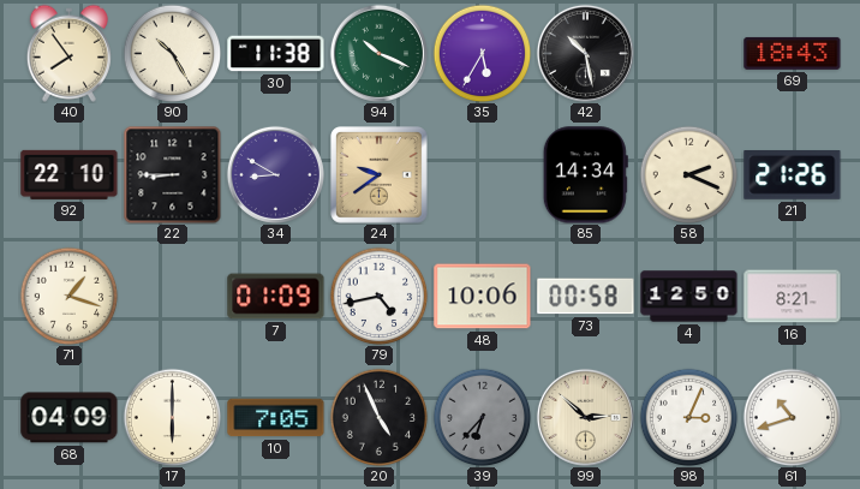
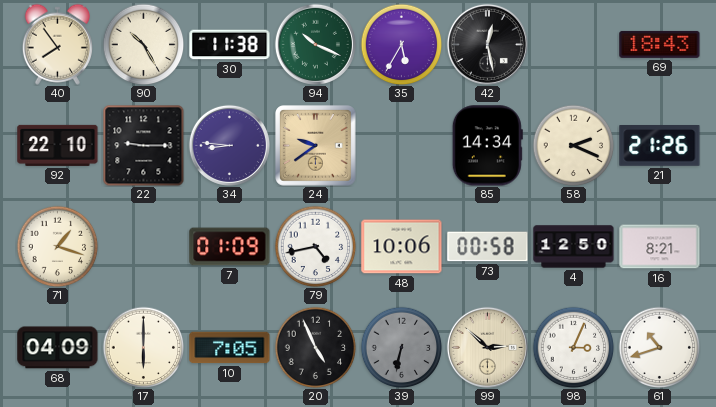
42: 10:28 -> 12:28
22: 8:45 -> 9:15
34: 8:50 -> 8:46
39: 6:37 -> 6:32
